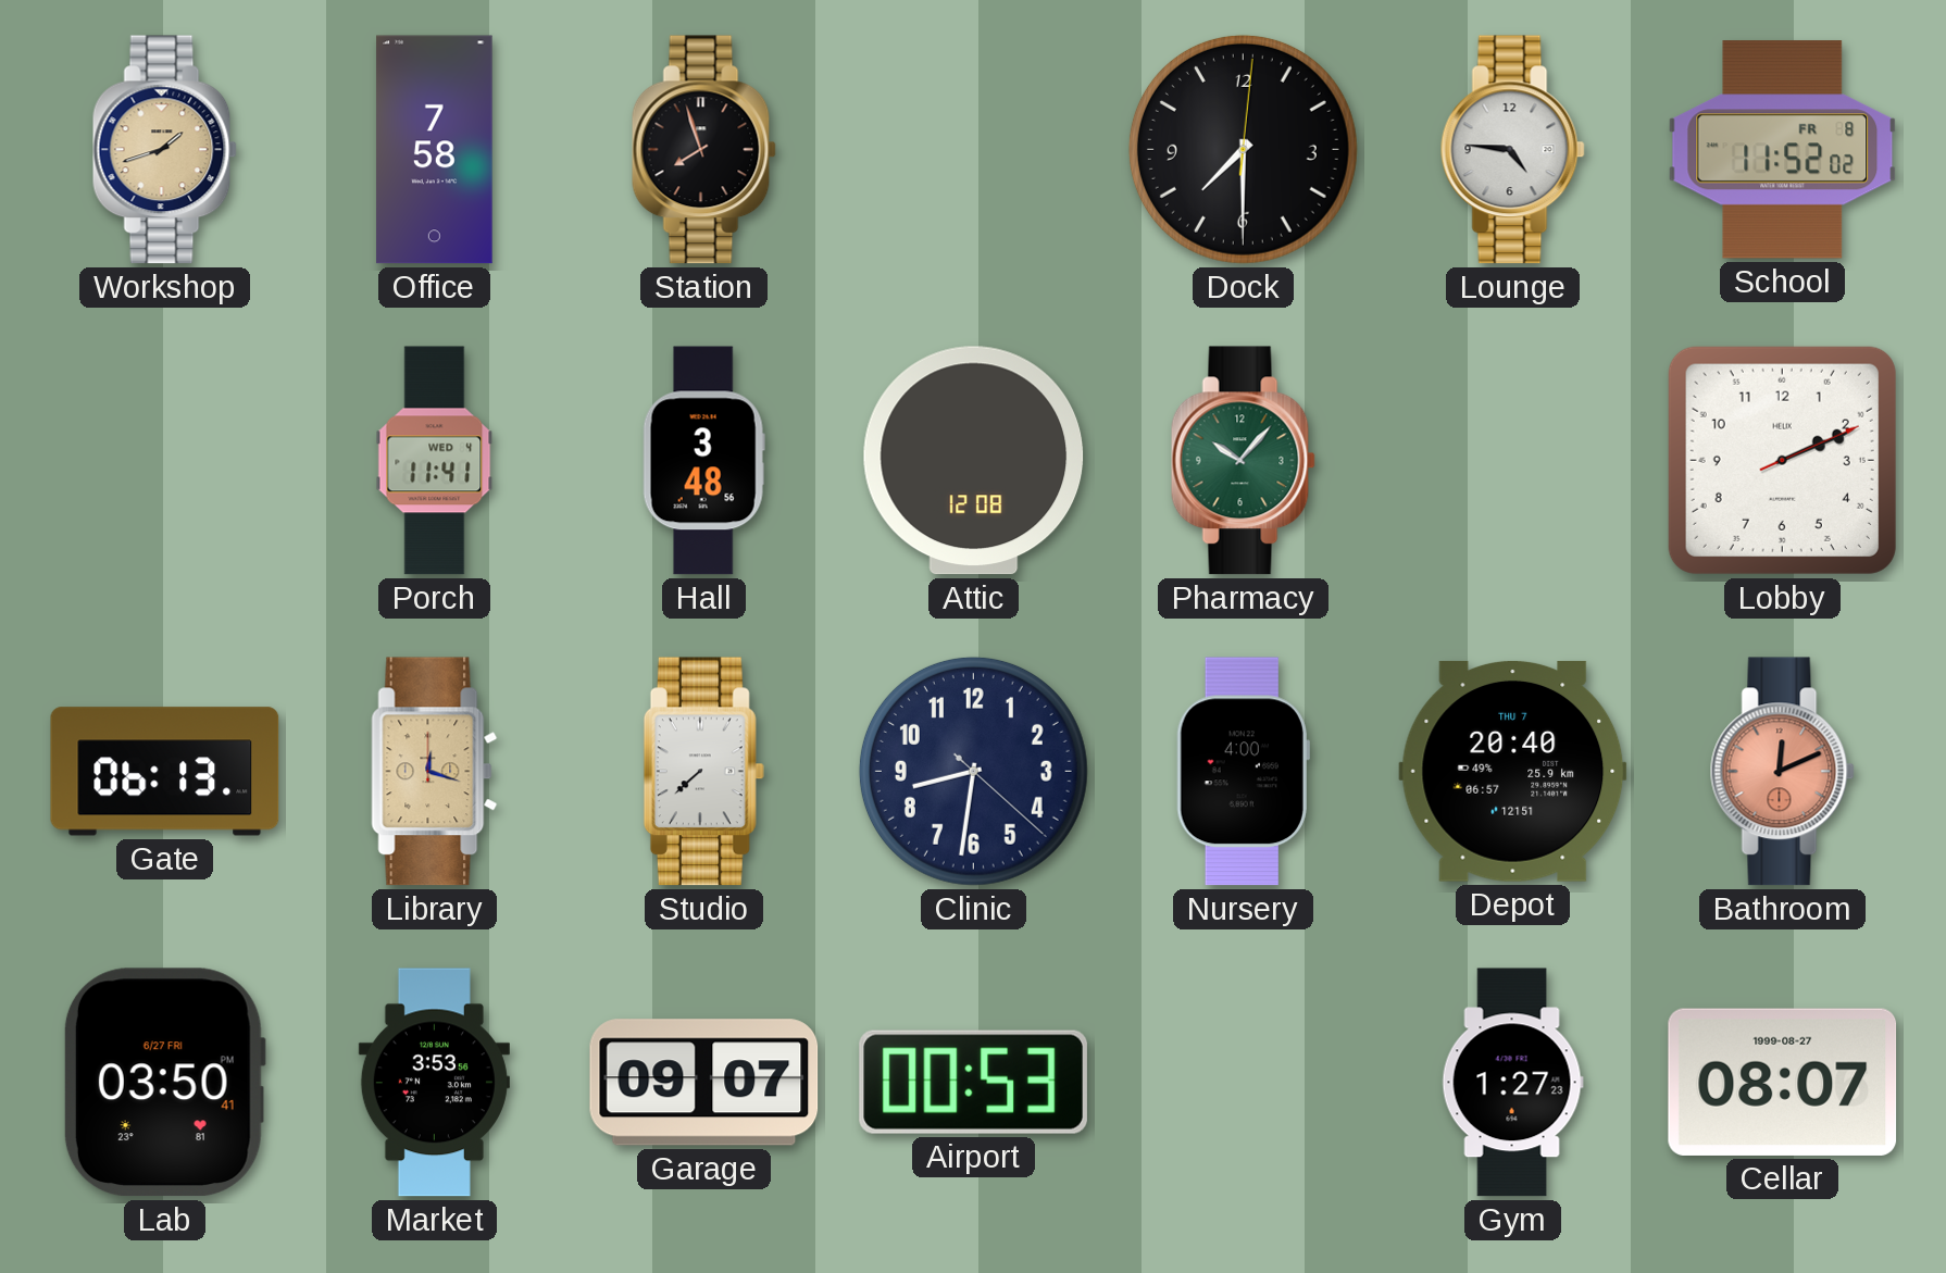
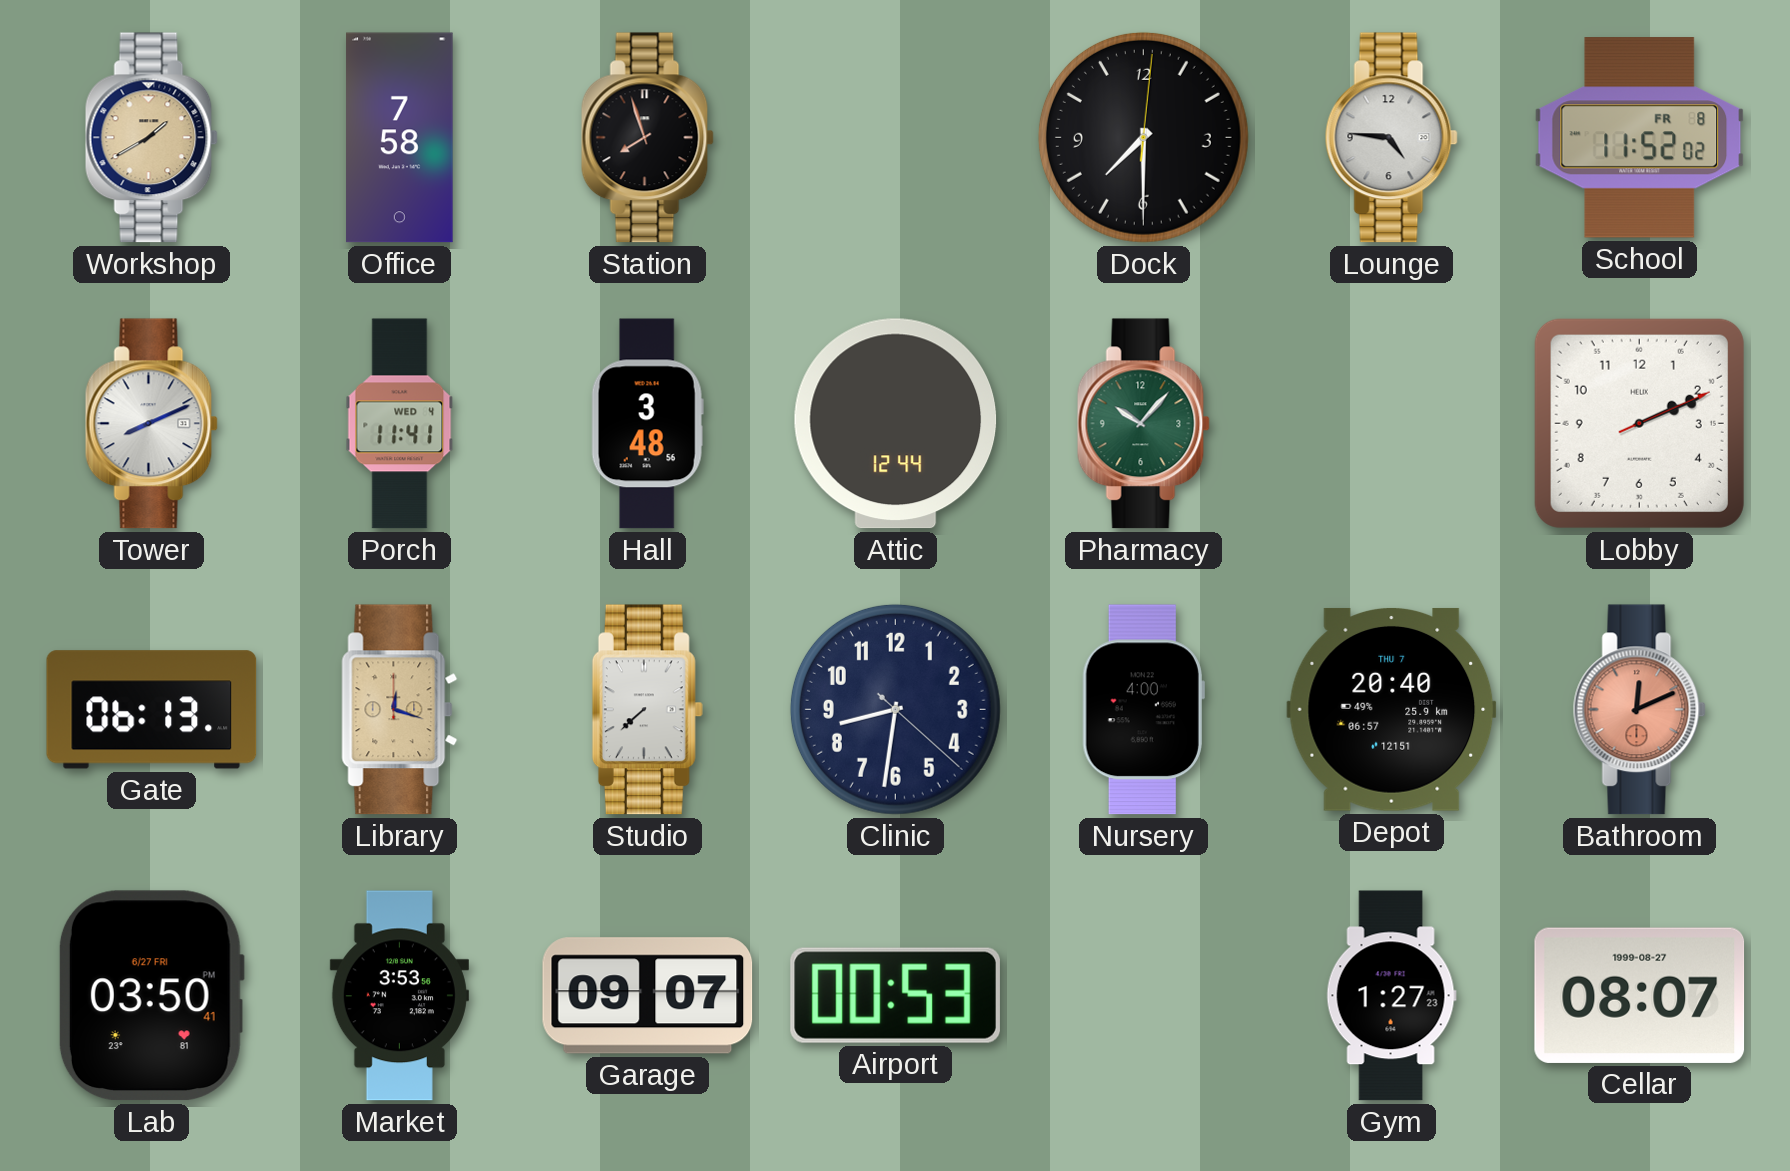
Workshop: 1:42 -> 1:40
Tower: none -> 8:11
Attic: 12:08 -> 12:44
